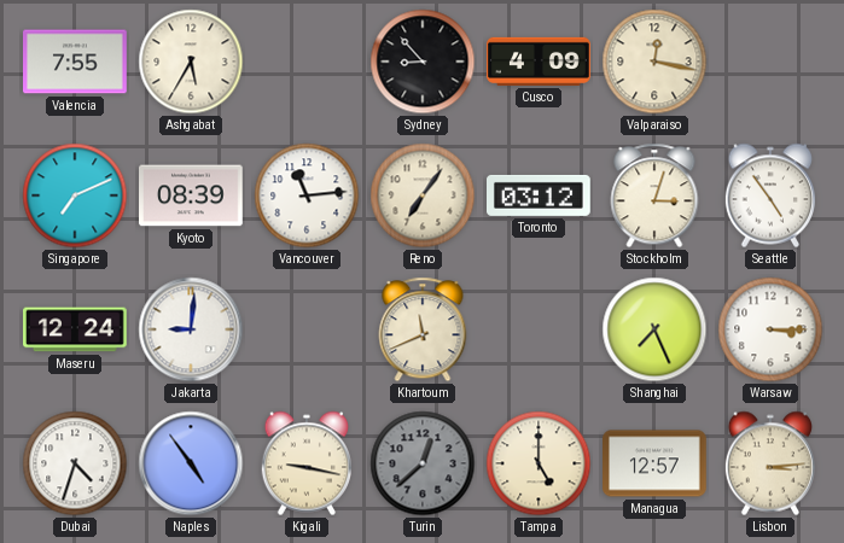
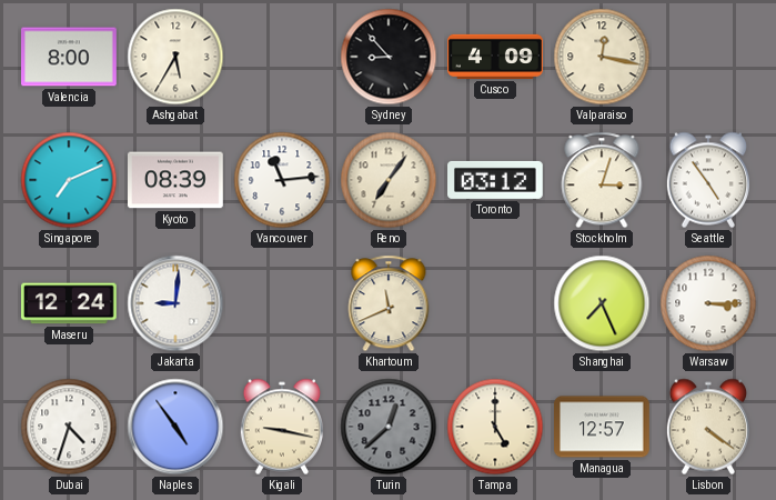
Valencia: 7:55 -> 8:00
Lisbon: 3:14 -> 4:21
